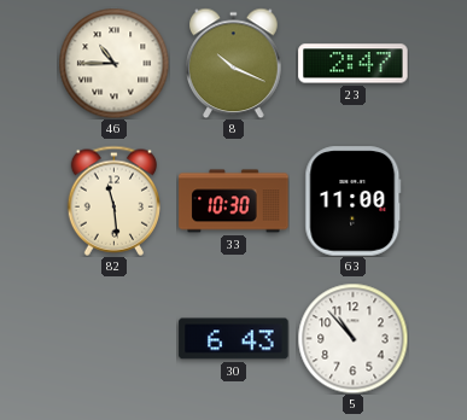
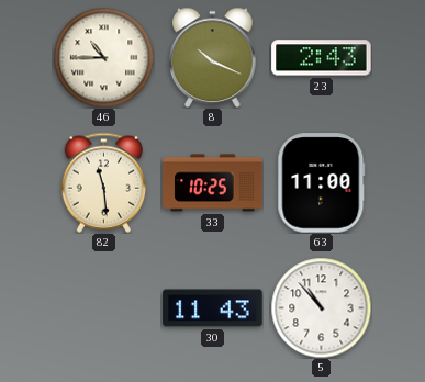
23: 2:47 -> 2:43
33: 10:30 -> 10:25
30: 6:43 -> 11:43
